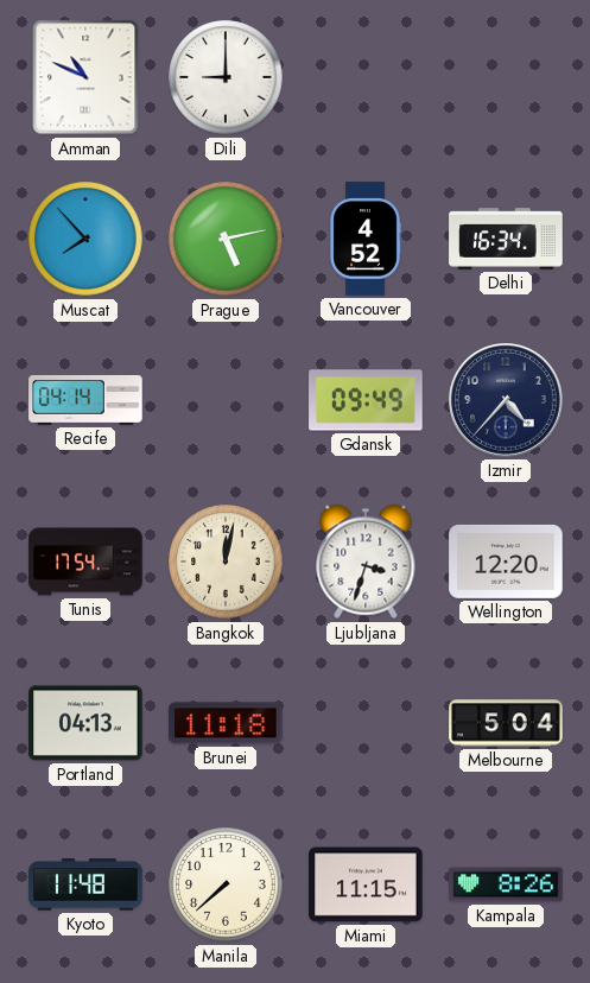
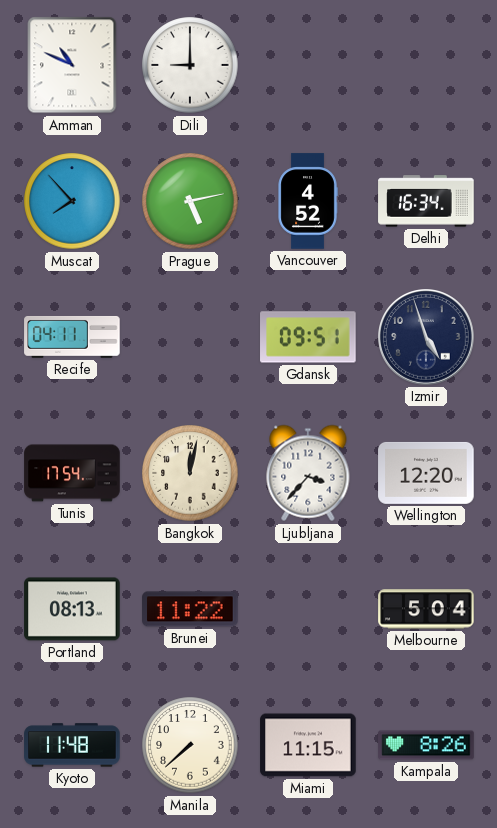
Recife: 04:14 -> 04:11
Gdansk: 09:49 -> 09:51
Izmir: 4:37 -> 4:57
Ljubljana: 3:33 -> 3:37
Portland: 04:13 -> 08:13
Brunei: 11:18 -> 11:22
